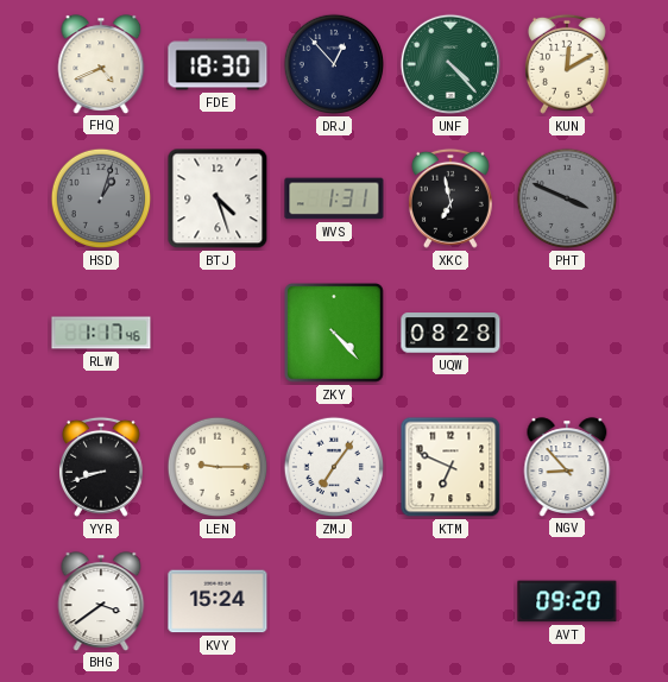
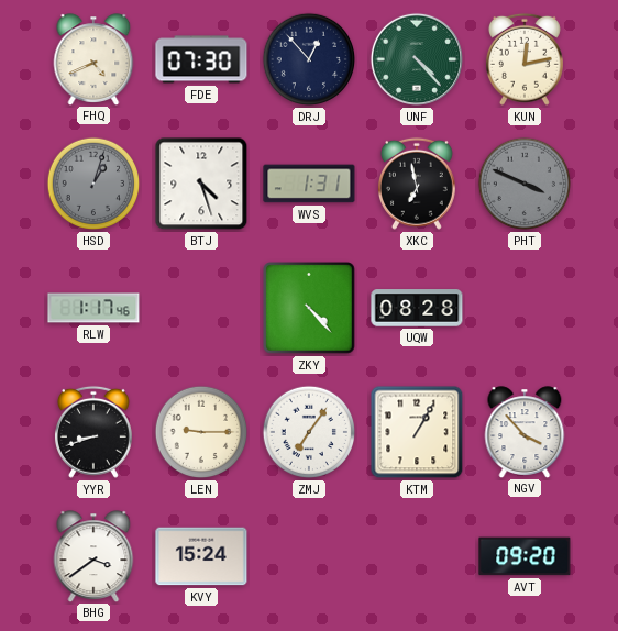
FDE: 18:30 -> 07:30
KUN: 12:10 -> 12:13
KTM: 6:49 -> 1:05
NGV: 8:53 -> 3:53
